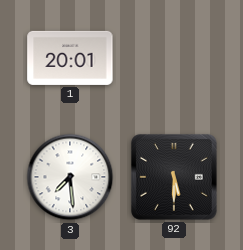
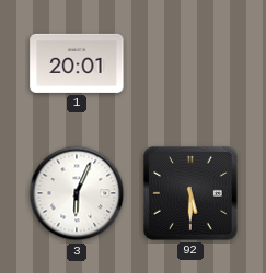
3: 7:29 -> 6:04
